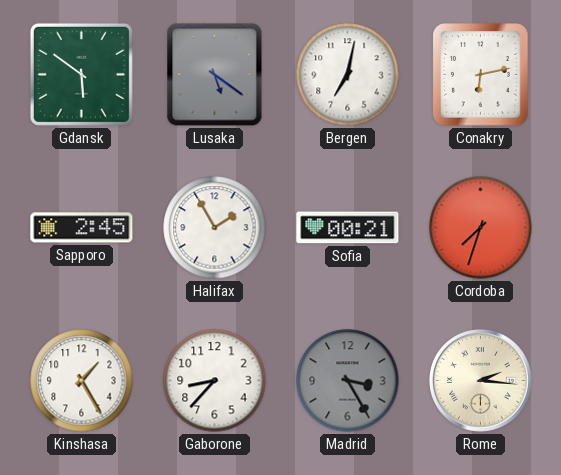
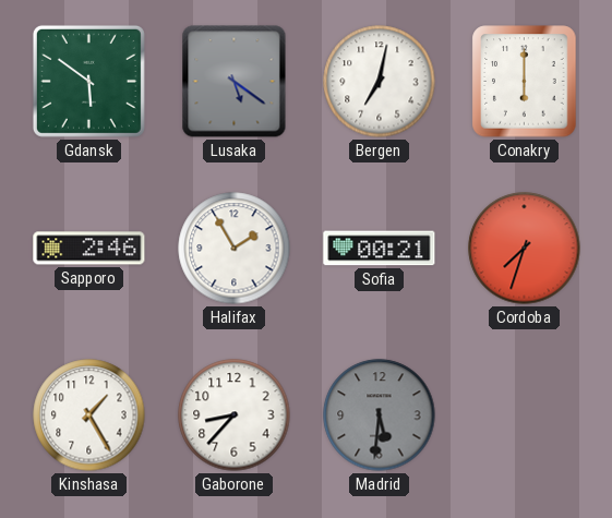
Conakry: 6:13 -> 6:00
Sapporo: 2:45 -> 2:46
Madrid: 3:25 -> 5:31
Rome: 2:16 -> none
